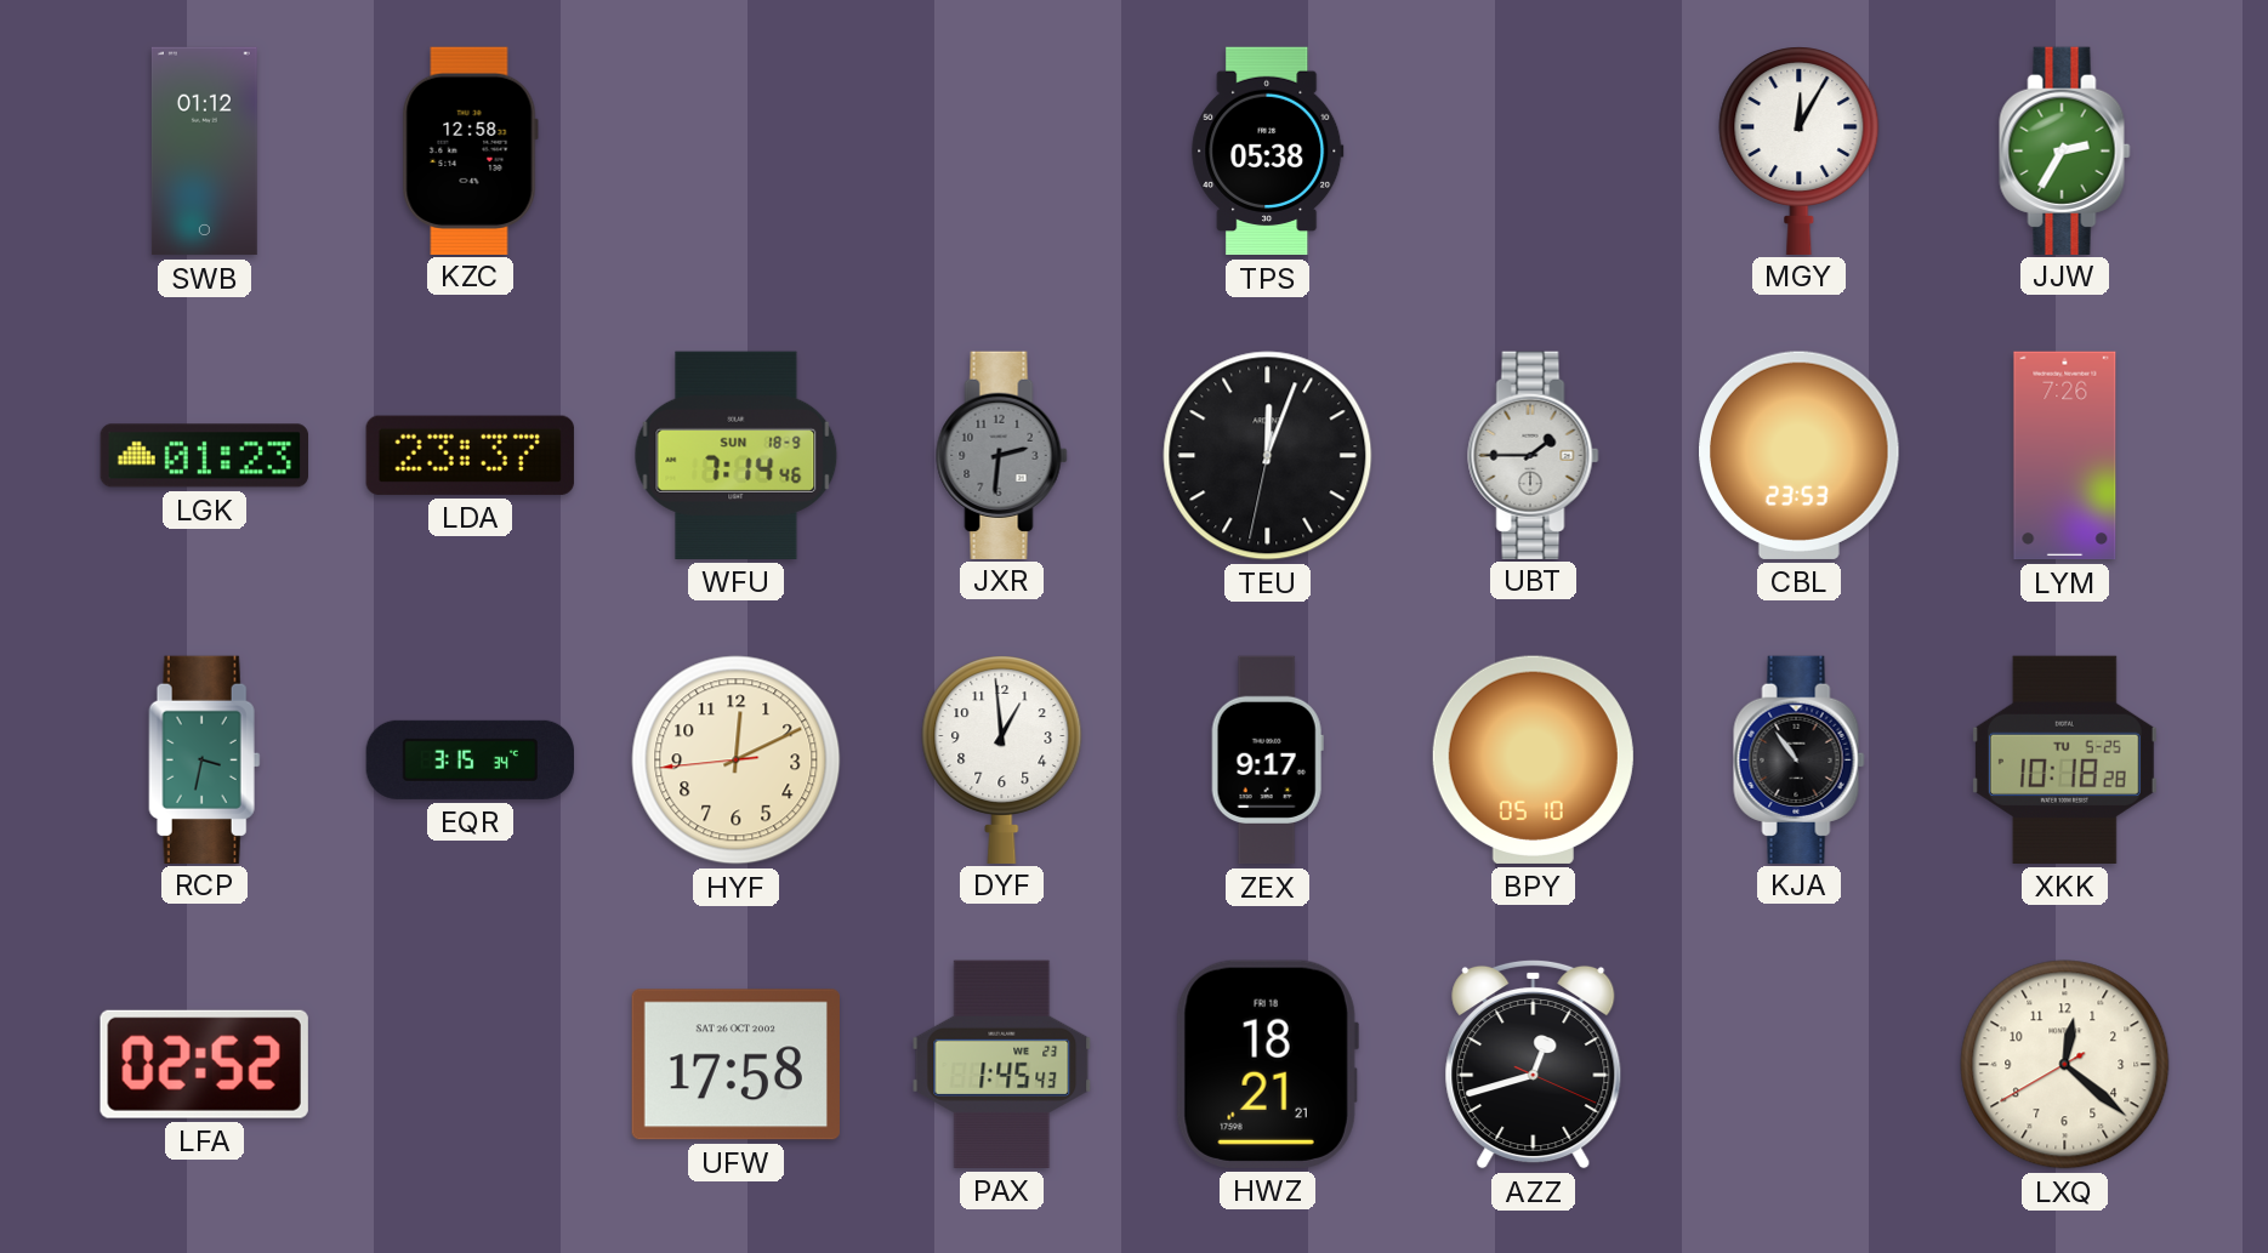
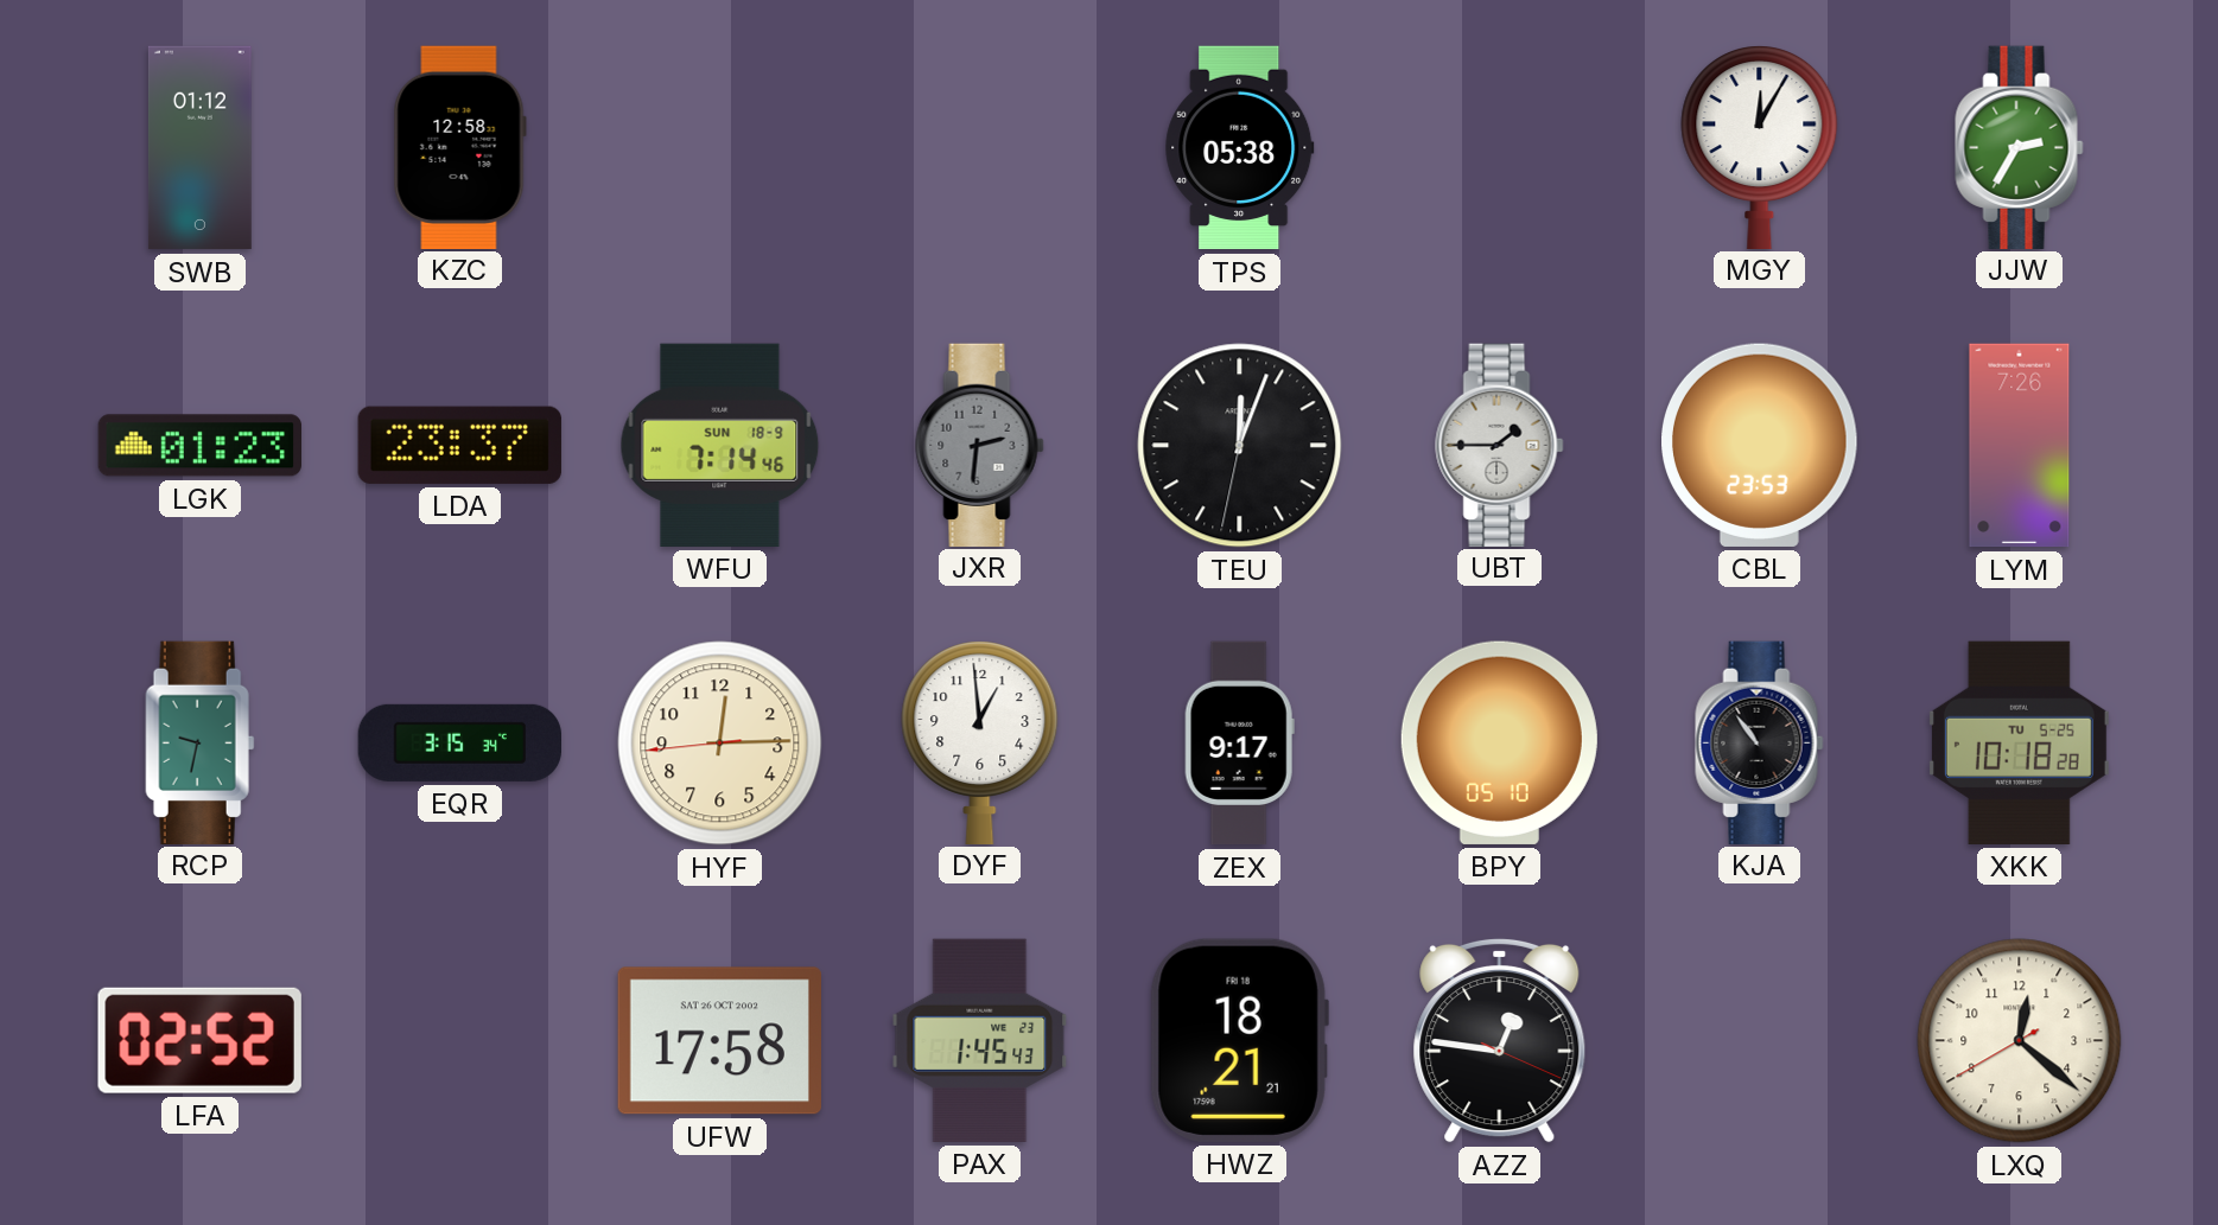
RCP: 3:32 -> 9:32
HYF: 12:10 -> 12:14
AZZ: 12:42 -> 12:46
